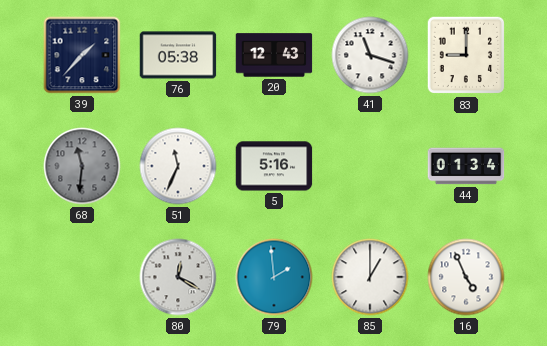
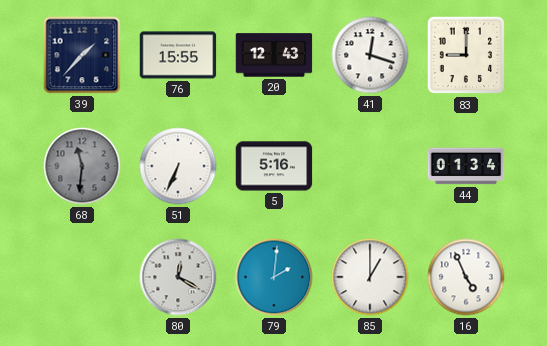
76: 05:38 -> 15:55
41: 11:18 -> 12:18
51: 11:34 -> 6:34
79: 1:59 -> 2:01
